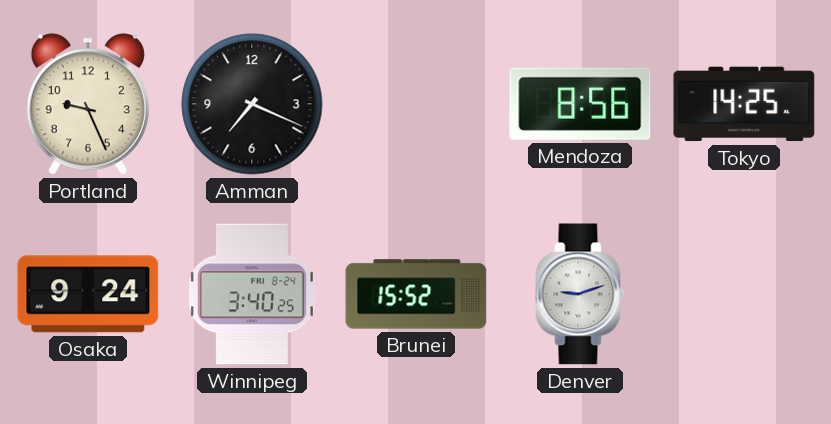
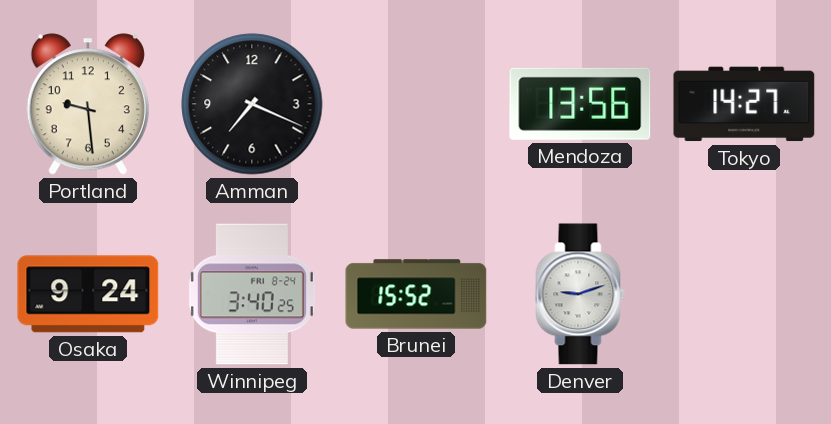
Portland: 9:26 -> 9:29
Mendoza: 8:56 -> 13:56
Tokyo: 14:25 -> 14:27
